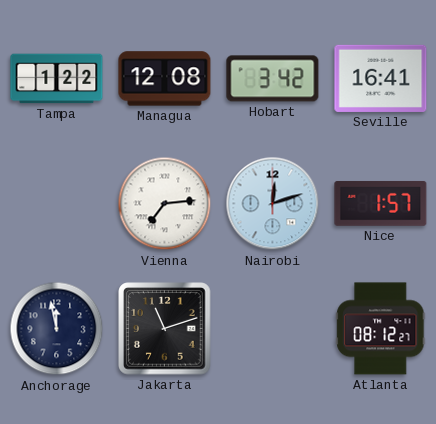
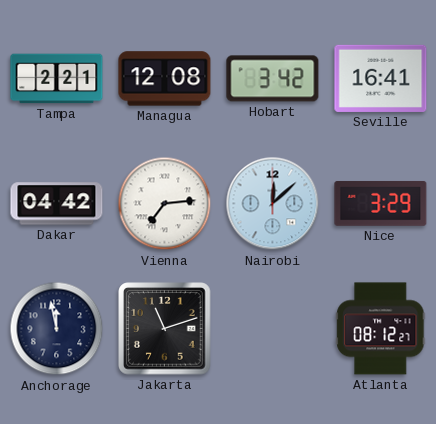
Tampa: 1:22 -> 2:21
Dakar: none -> 04:42
Nairobi: 12:12 -> 12:08
Nice: 1:57 -> 3:29
